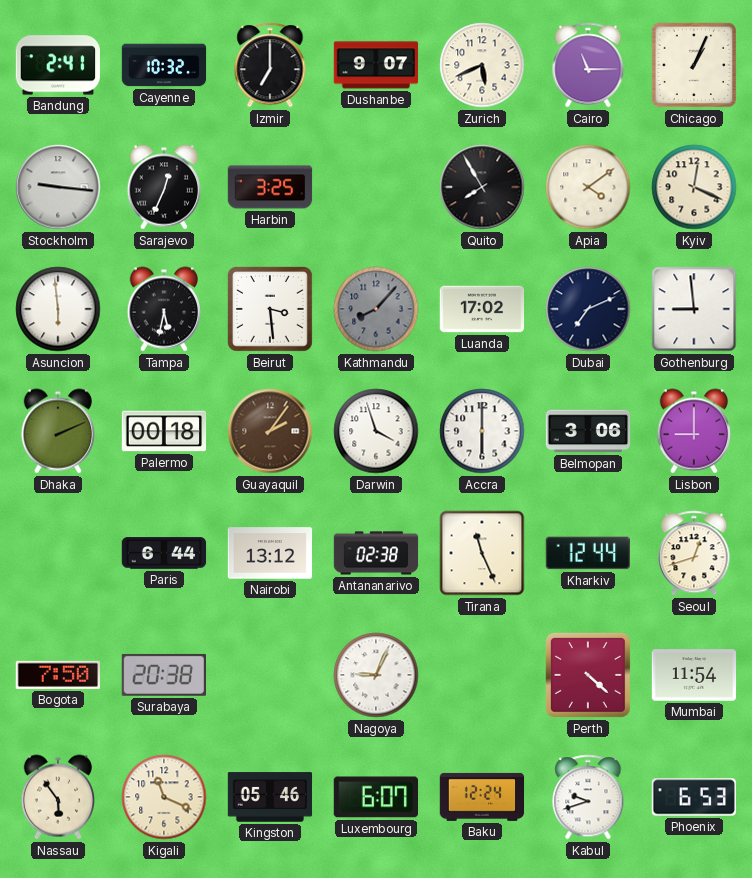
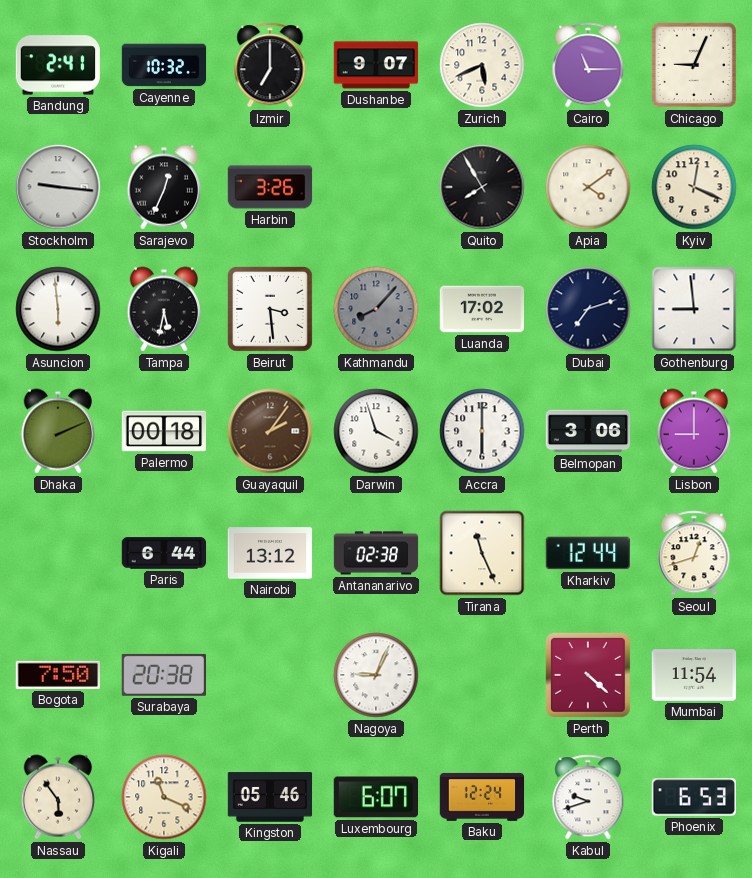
Chicago: 1:04 -> 9:04
Harbin: 3:25 -> 3:26
Dubai: 7:11 -> 7:12
